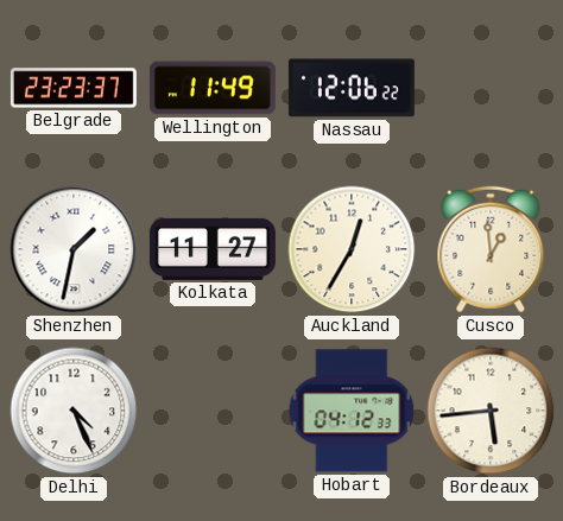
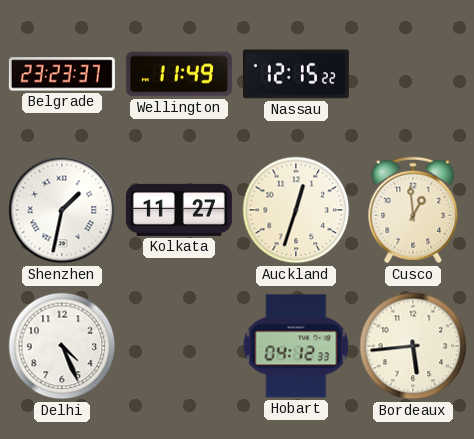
Nassau: 12:06 -> 12:15
Auckland: 12:35 -> 12:33
